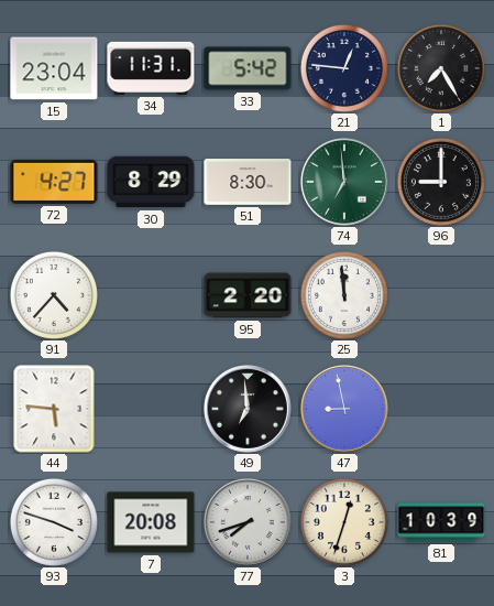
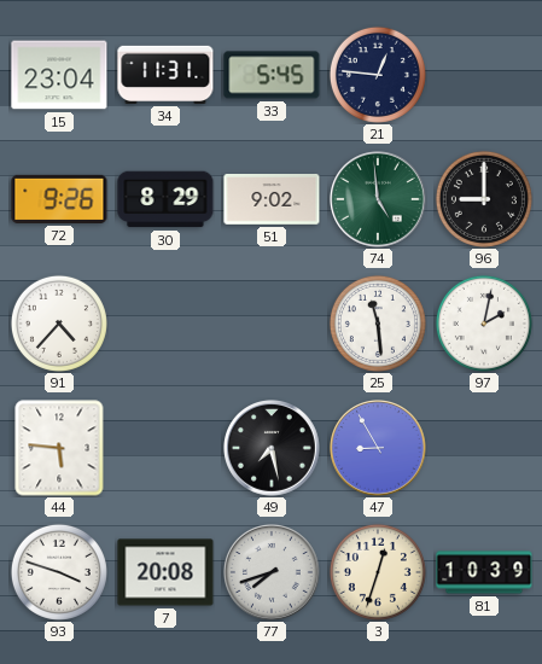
33: 5:42 -> 5:45
1: 7:25 -> none
72: 4:27 -> 9:26
51: 8:30 -> 9:02
74: 6:59 -> 4:59
95: 2:20 -> none
25: 11:59 -> 11:29
97: none -> 2:02
49: 6:59 -> 7:28
47: 8:58 -> 8:55
